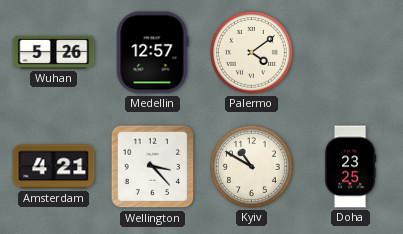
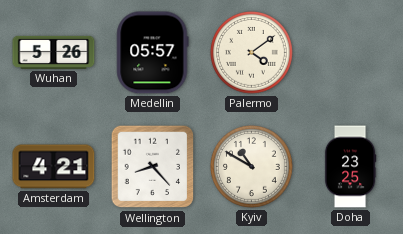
Medellin: 12:57 -> 05:57
Wellington: 3:23 -> 8:23
